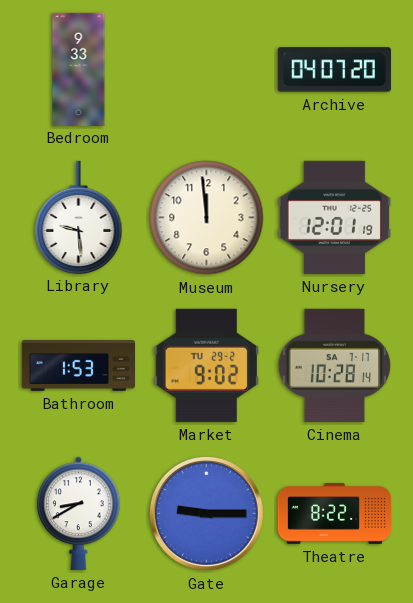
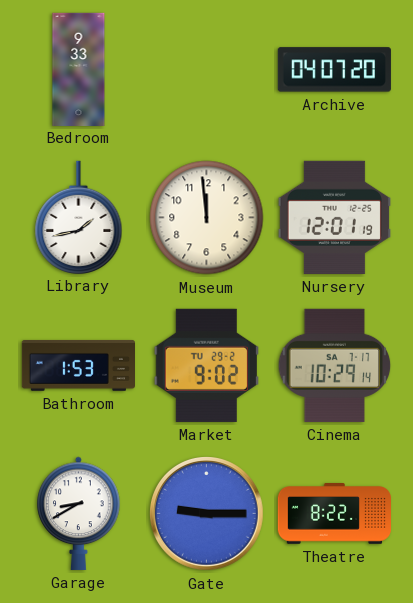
Library: 9:29 -> 1:43
Cinema: 10:28 -> 10:29
